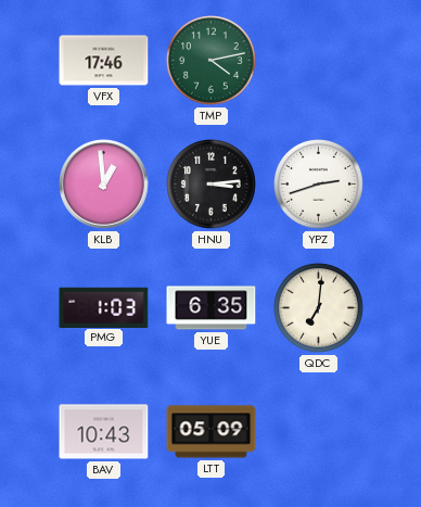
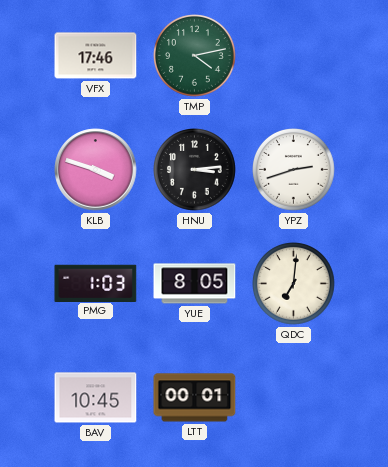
KLB: 12:59 -> 3:48
YUE: 6:35 -> 8:05
BAV: 10:43 -> 10:45
LTT: 05:09 -> 00:01
